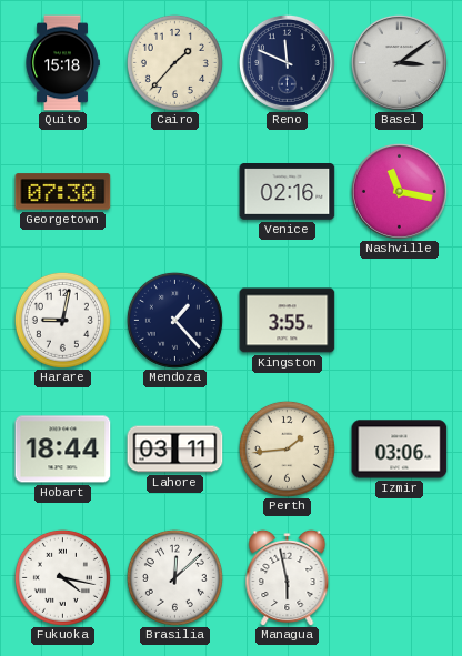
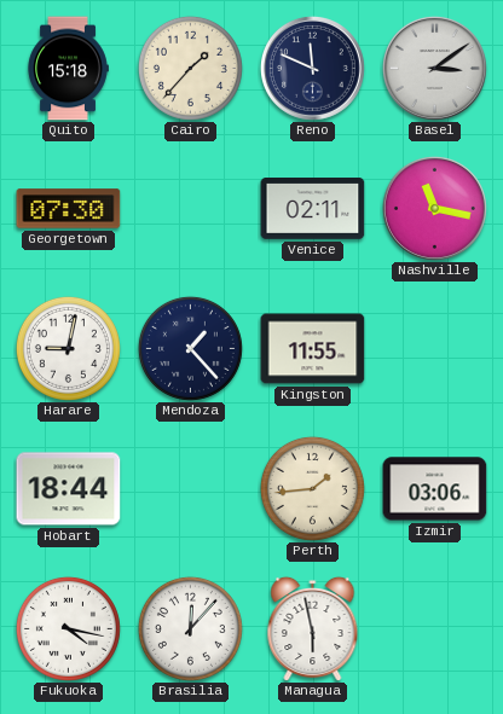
Venice: 02:16 -> 02:11
Kingston: 3:55 -> 11:55
Lahore: 03:11 -> none
Brasilia: 12:08 -> 12:07
